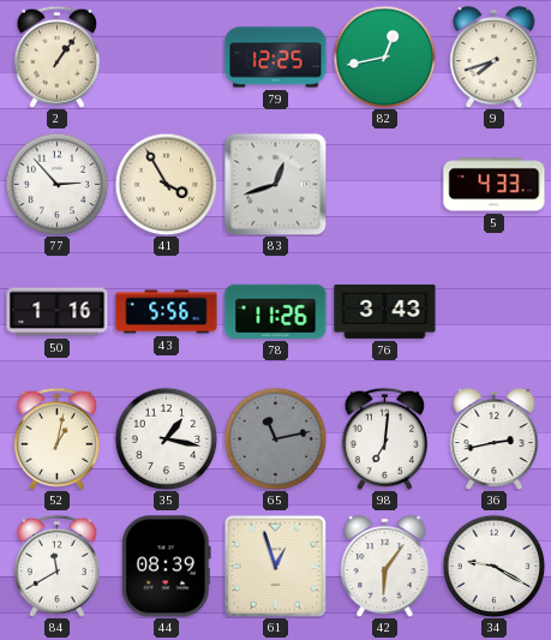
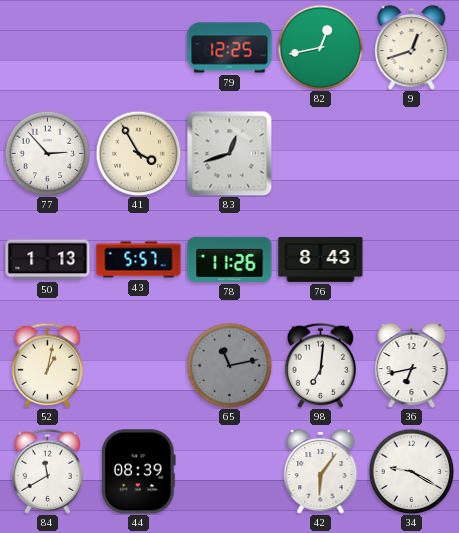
2: 1:06 -> none
9: 7:42 -> 12:42
5: 4:33 -> none
50: 1:16 -> 1:13
43: 5:56 -> 5:57
76: 3:43 -> 8:43
35: 1:17 -> none
36: 2:43 -> 6:43
61: 12:57 -> none
